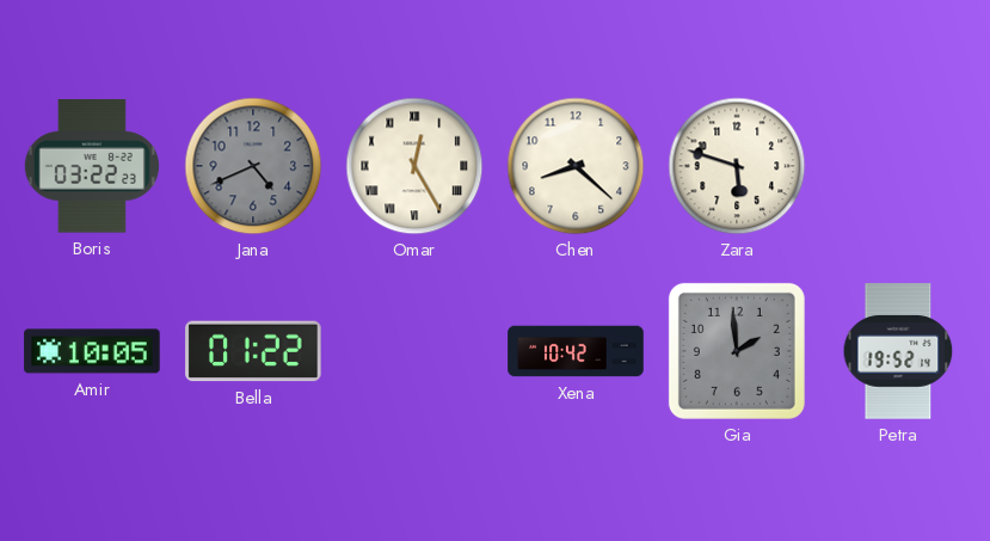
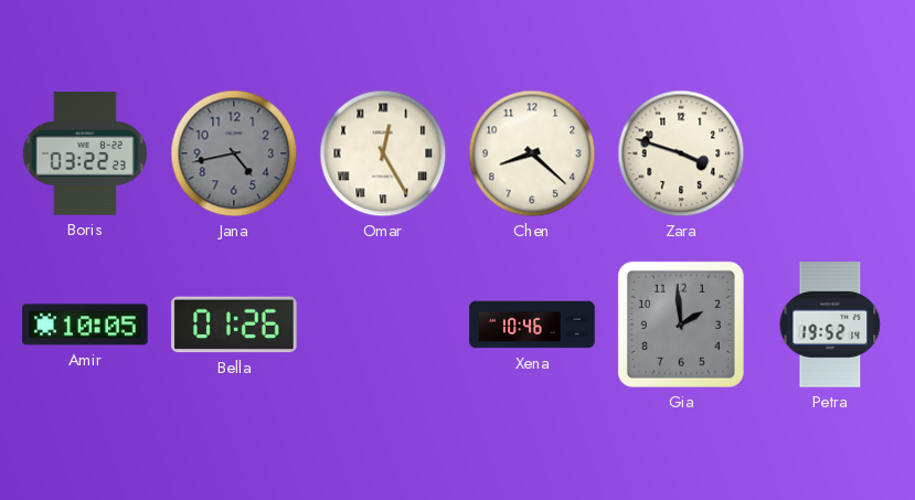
Jana: 4:41 -> 4:43
Zara: 5:48 -> 3:48
Bella: 01:22 -> 01:26
Xena: 10:42 -> 10:46
